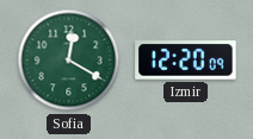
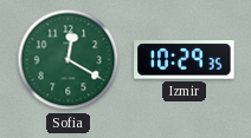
Izmir: 12:20 -> 10:29
